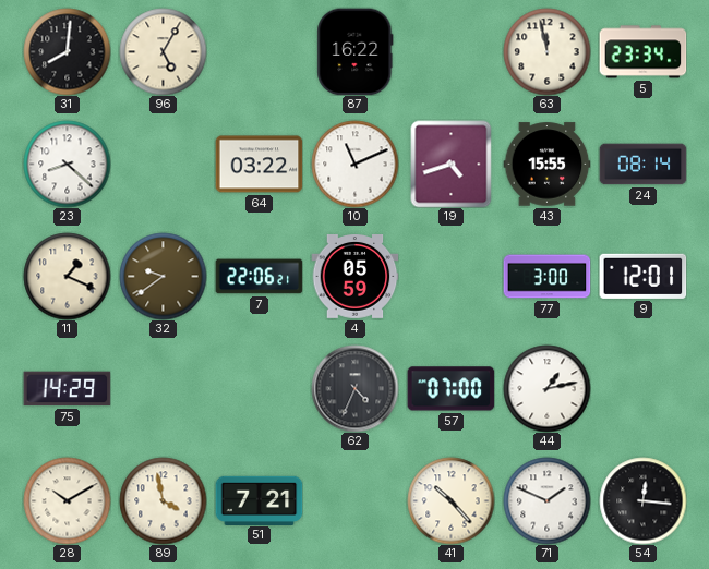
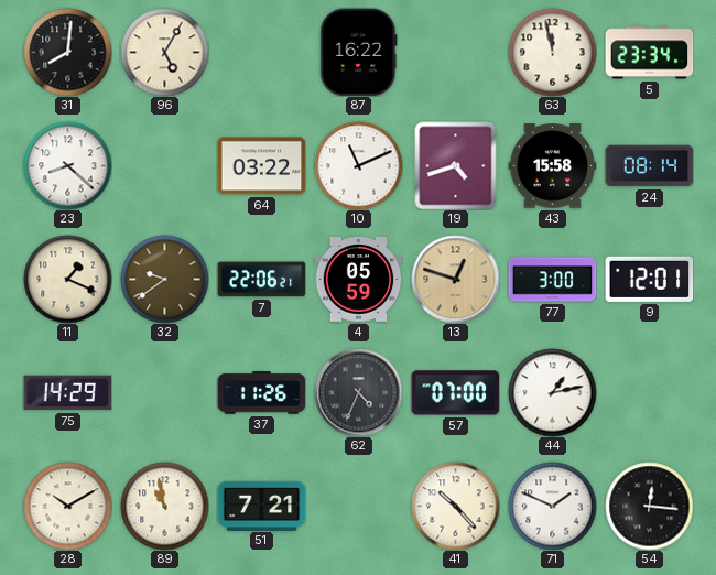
43: 15:55 -> 15:58
13: none -> 12:48
37: none -> 11:26
89: 3:58 -> 10:58
